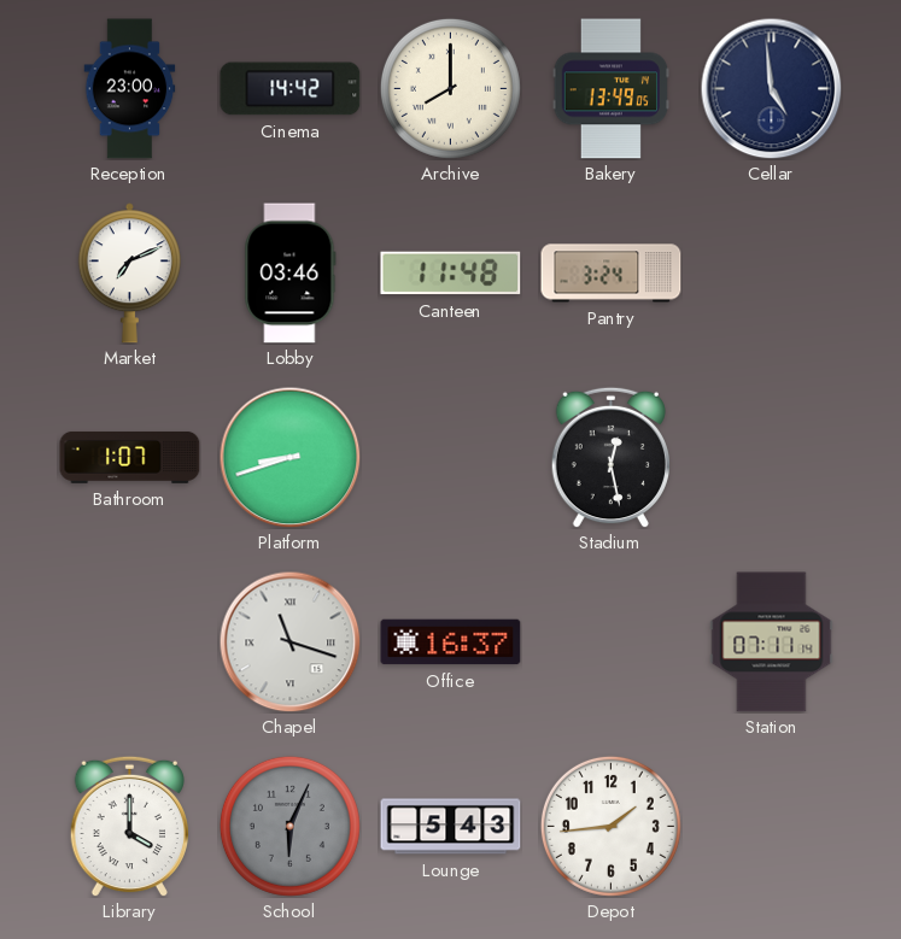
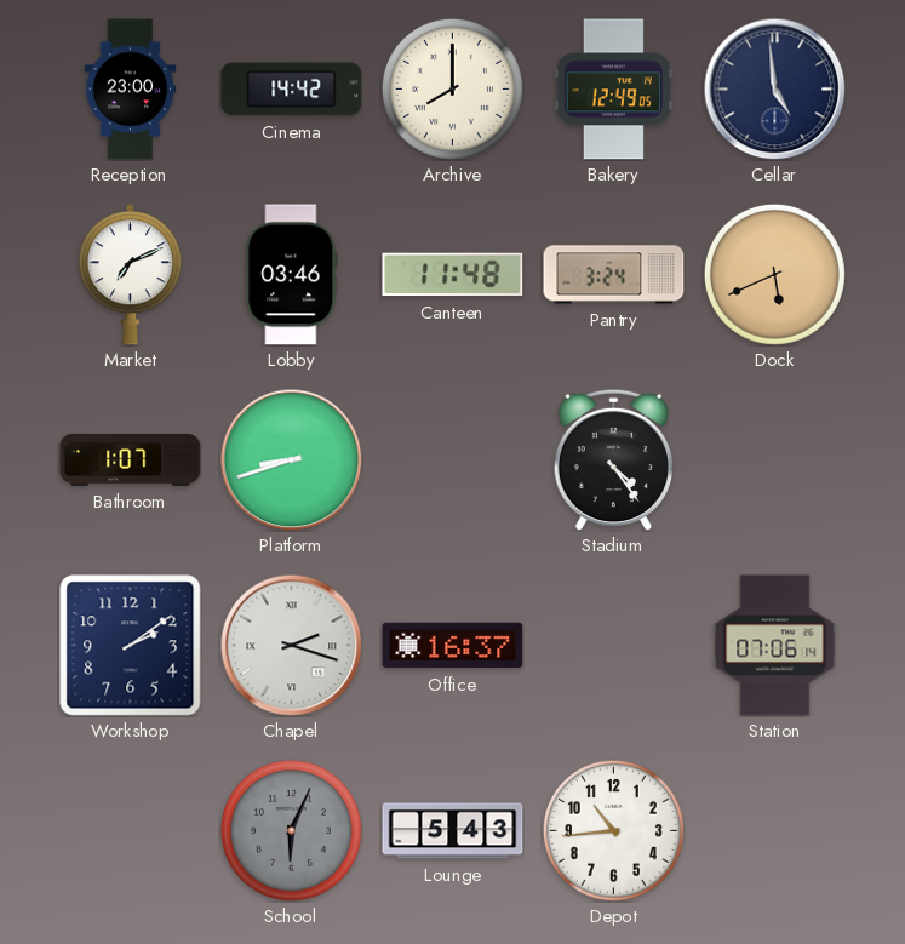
Bakery: 13:49 -> 12:49
Dock: none -> 5:41
Stadium: 12:28 -> 4:24
Workshop: none -> 2:09
Chapel: 11:18 -> 2:18
Station: 07:11 -> 07:06
Library: 4:00 -> none
Depot: 1:44 -> 10:44
